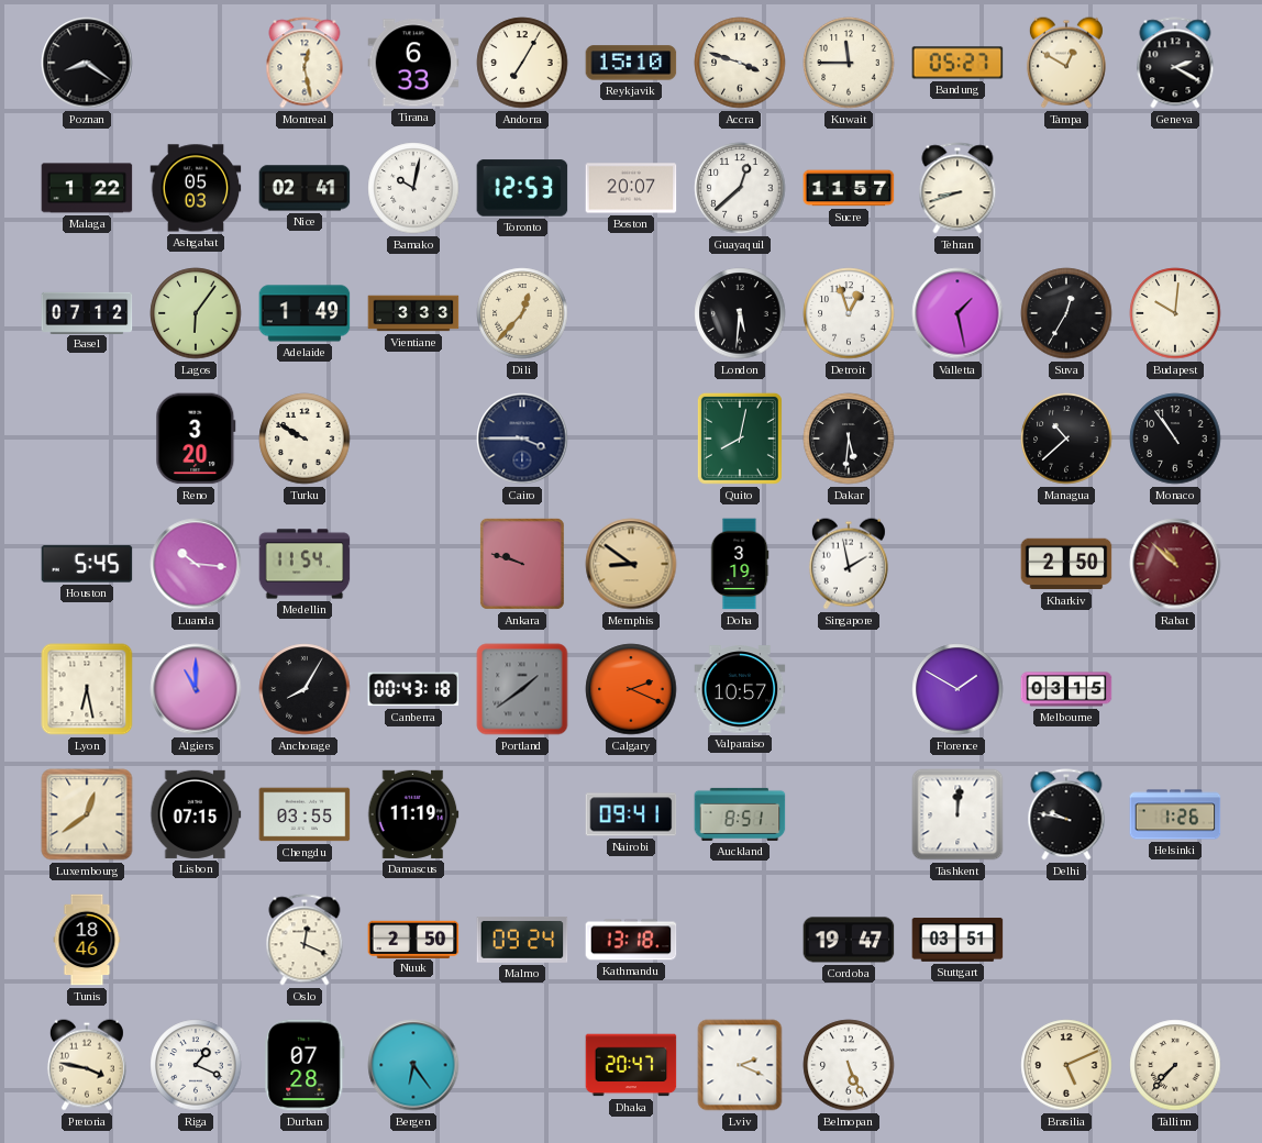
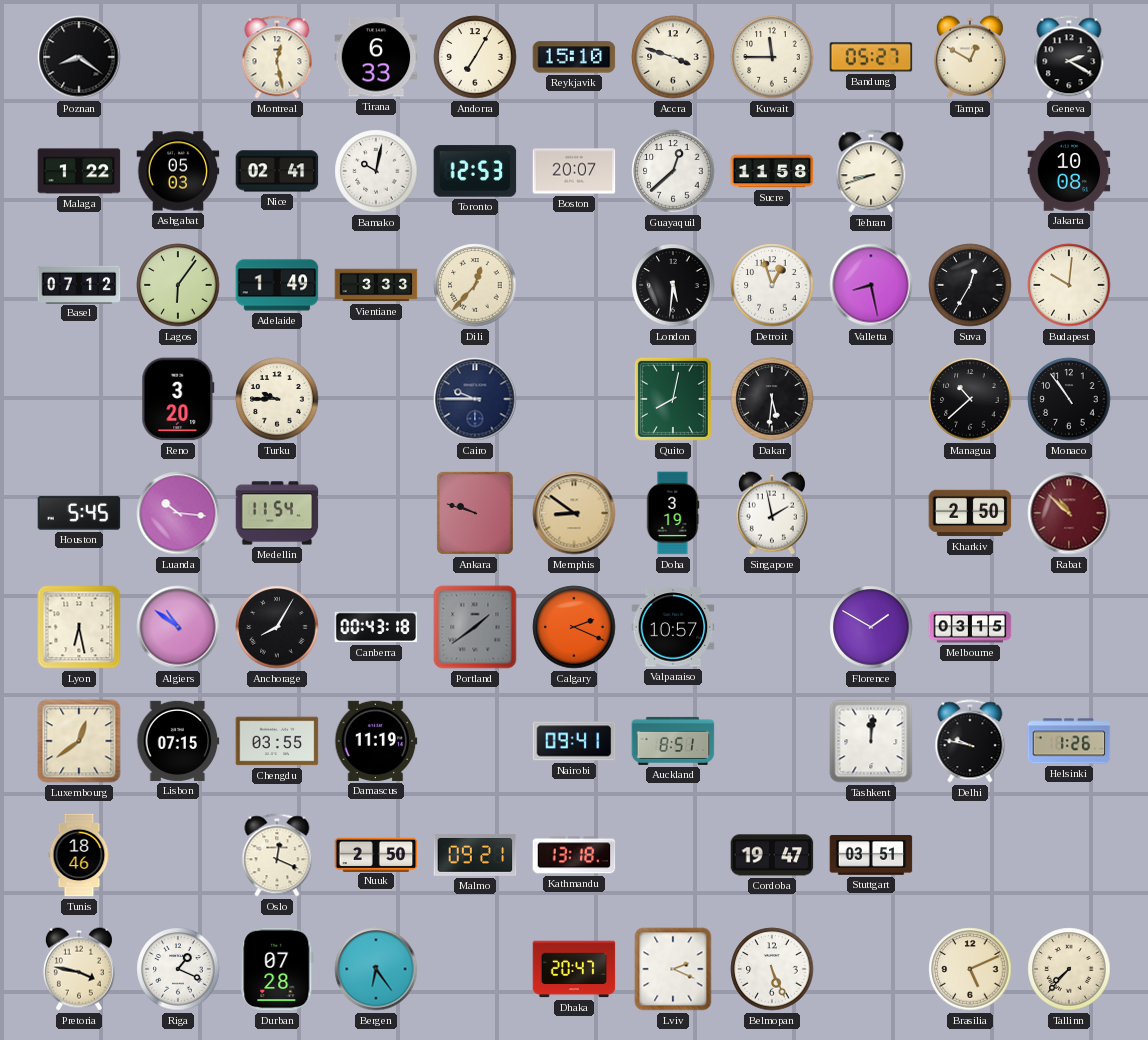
Sucre: 11:57 -> 11:58
Jakarta: none -> 10:08
Valletta: 1:28 -> 8:28
Turku: 9:50 -> 9:45
Cairo: 3:45 -> 9:45
Algiers: 11:00 -> 10:51
Malmo: 09:24 -> 09:21
